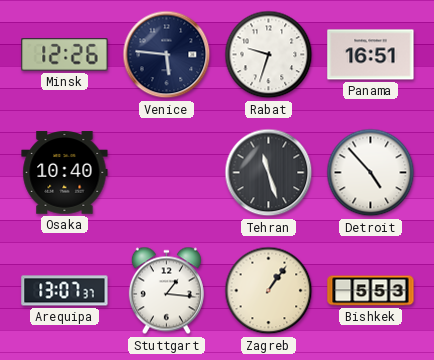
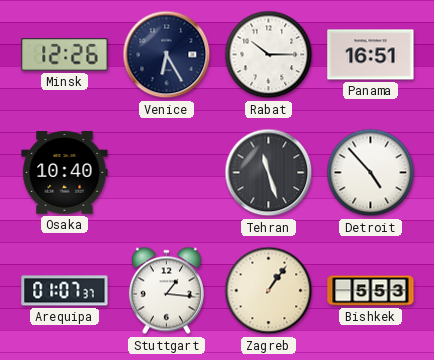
Venice: 5:46 -> 6:25
Rabat: 9:33 -> 10:15
Arequipa: 13:07 -> 01:07
